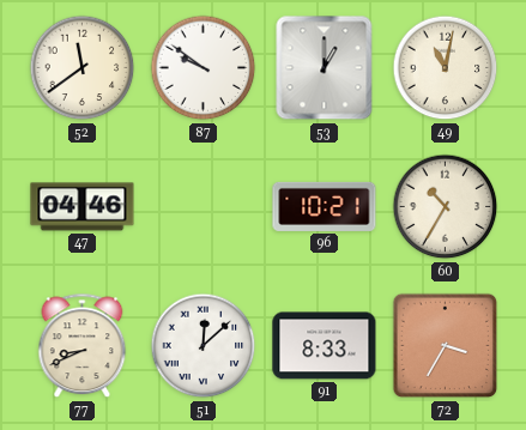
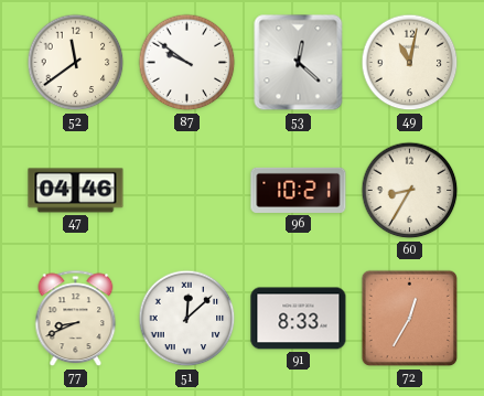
53: 1:00 -> 12:22
60: 10:35 -> 8:35
72: 3:35 -> 12:35
